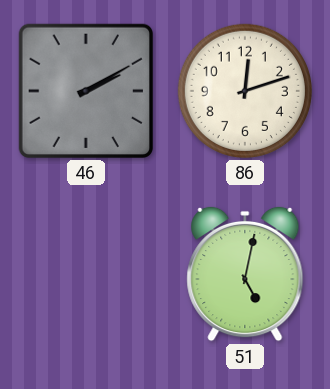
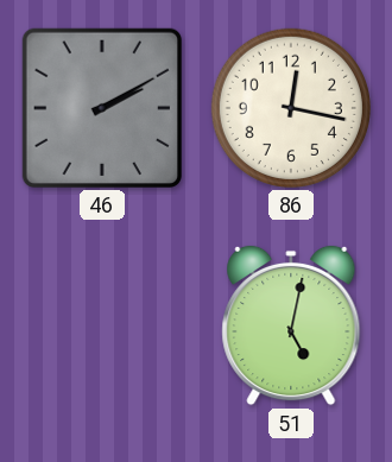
86: 12:12 -> 12:17
